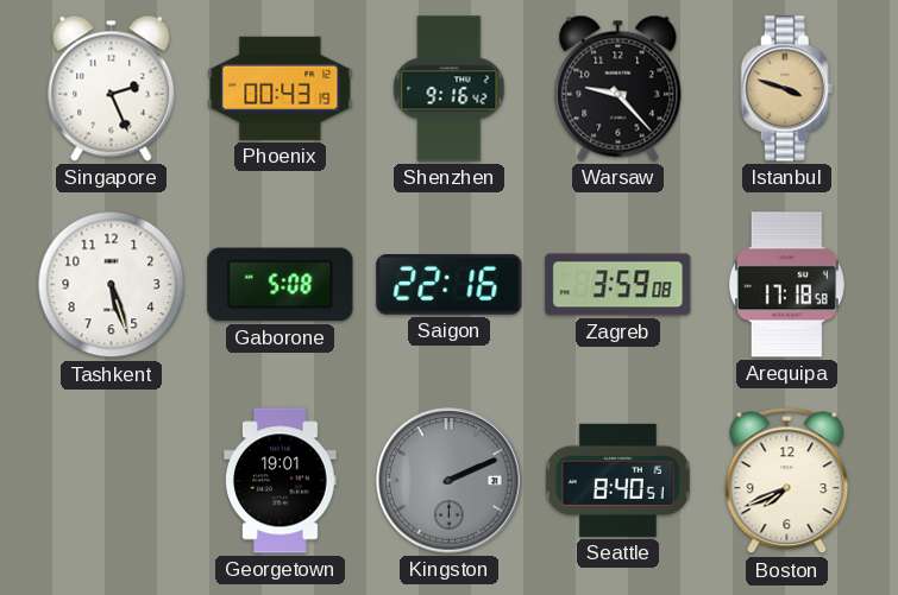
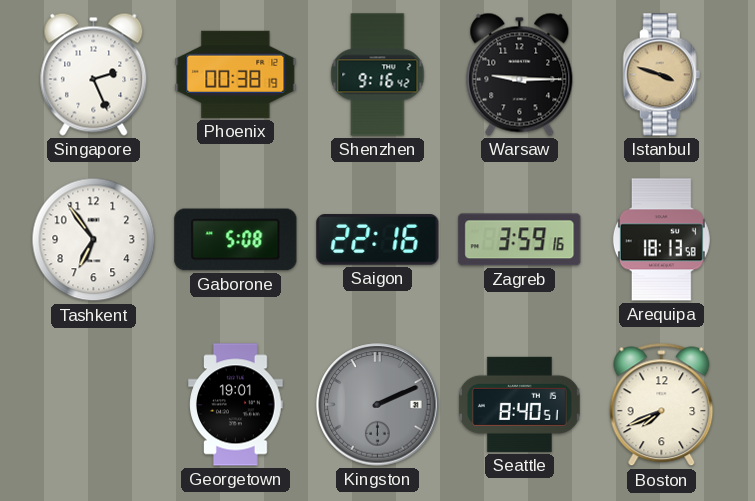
Phoenix: 00:43 -> 00:38
Warsaw: 9:23 -> 9:15
Tashkent: 5:27 -> 6:54
Zagreb: 3:59:08 -> 3:59:16
Arequipa: 17:18 -> 18:13
